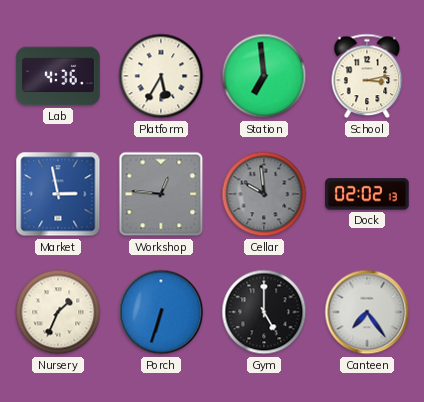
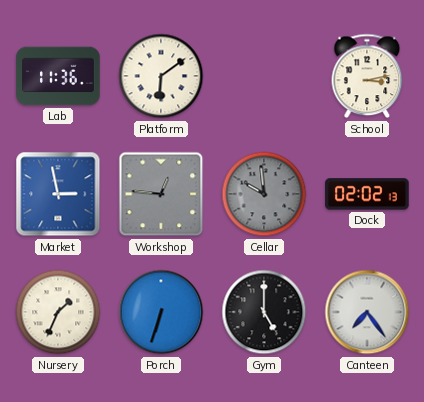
Lab: 4:36 -> 11:36
Platform: 5:35 -> 6:09
Station: 6:59 -> none
